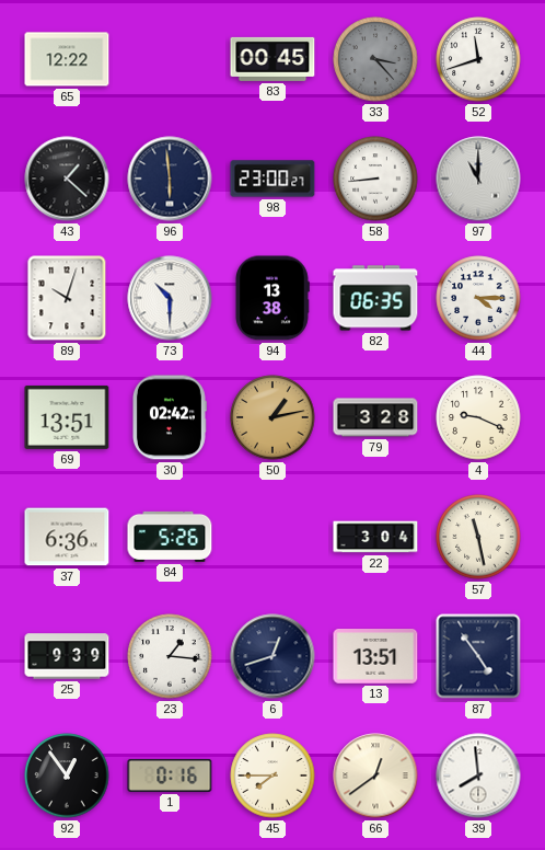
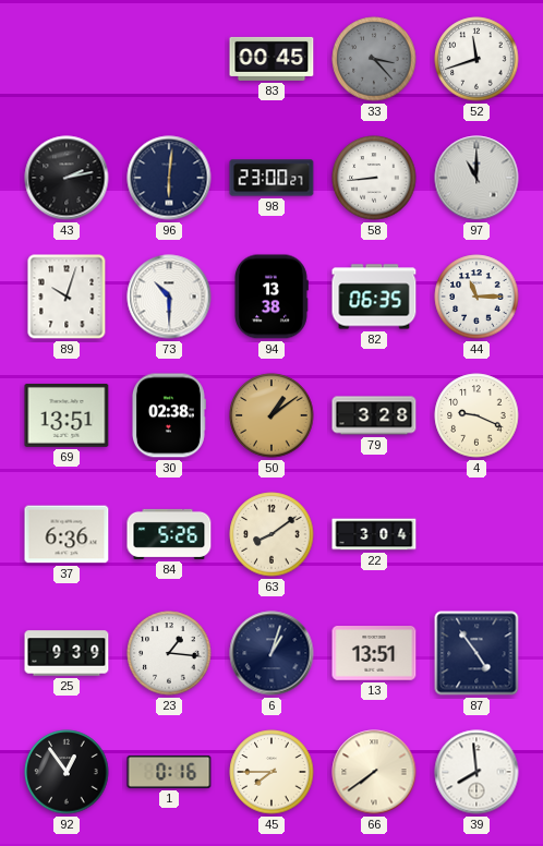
65: 12:22 -> none
43: 1:22 -> 2:13
96: 5:59 -> 6:01
44: 4:15 -> 11:15
30: 02:42 -> 02:38
50: 1:13 -> 1:09
63: none -> 8:09
57: 11:28 -> none
6: 12:42 -> 1:03
66: 12:39 -> 7:39
